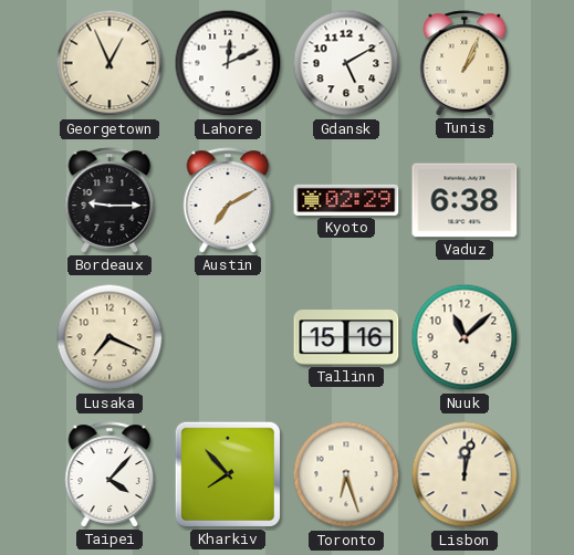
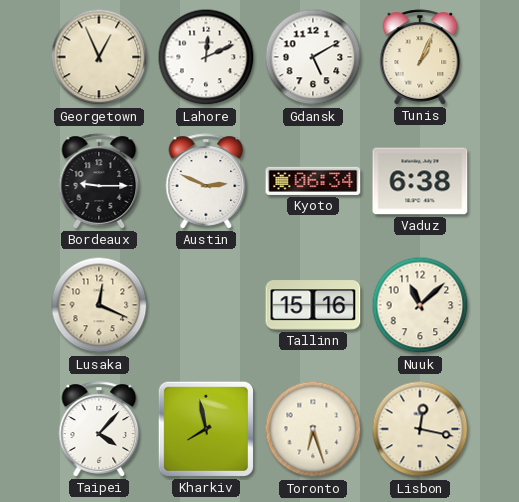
Austin: 7:10 -> 2:49
Kyoto: 02:29 -> 06:34
Lusaka: 7:19 -> 12:19
Kharkiv: 7:53 -> 7:58
Lisbon: 12:02 -> 12:17
